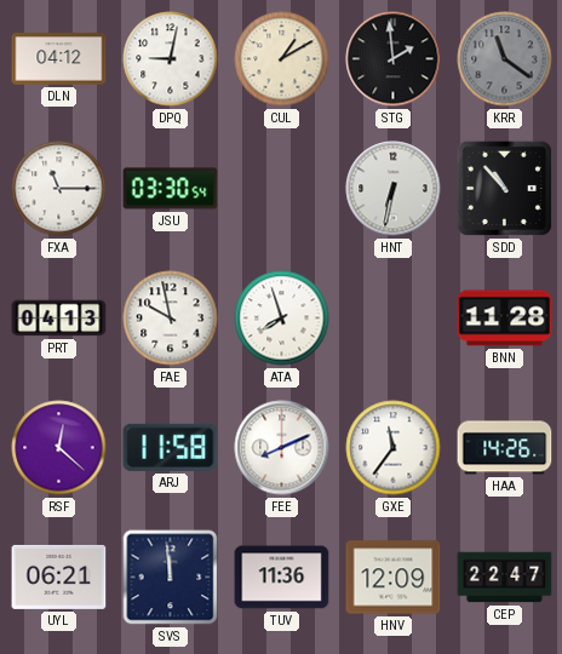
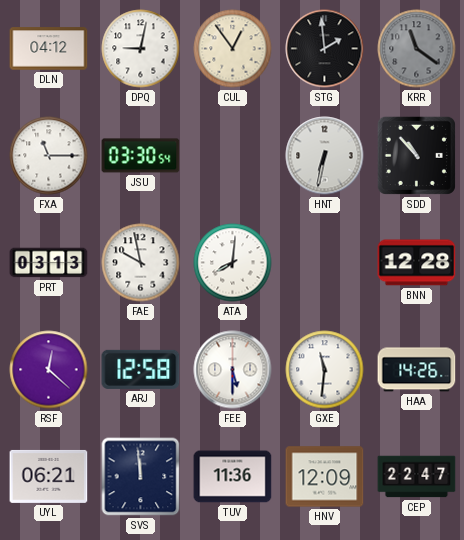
CUL: 1:10 -> 12:54
PRT: 04:13 -> 03:13
ATA: 7:57 -> 8:01
BNN: 11:28 -> 12:28
ARJ: 11:58 -> 12:58
FEE: 8:11 -> 5:30
GXE: 11:36 -> 11:31
